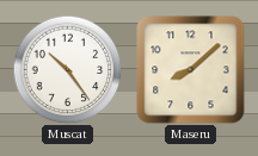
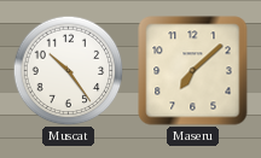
Maseru: 8:08 -> 7:08
